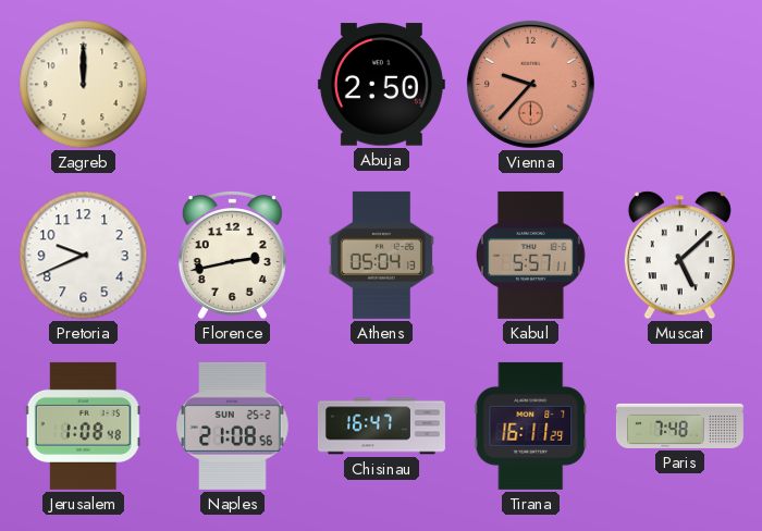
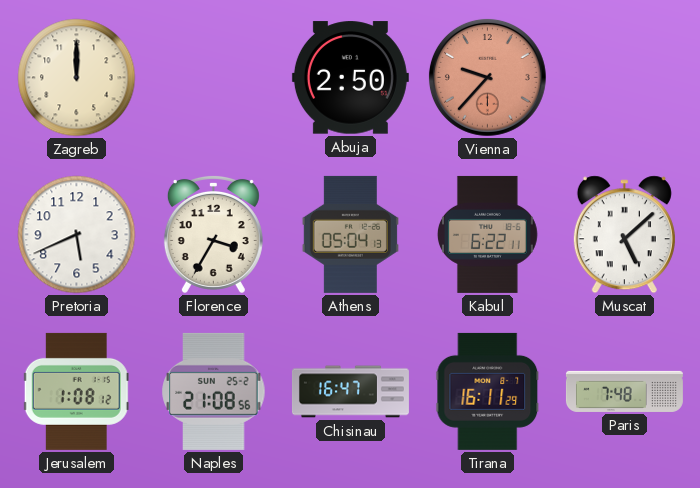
Pretoria: 9:41 -> 5:41
Florence: 2:43 -> 3:35
Kabul: 5:57 -> 6:22
Jerusalem: 1:08:48 -> 1:08:12
